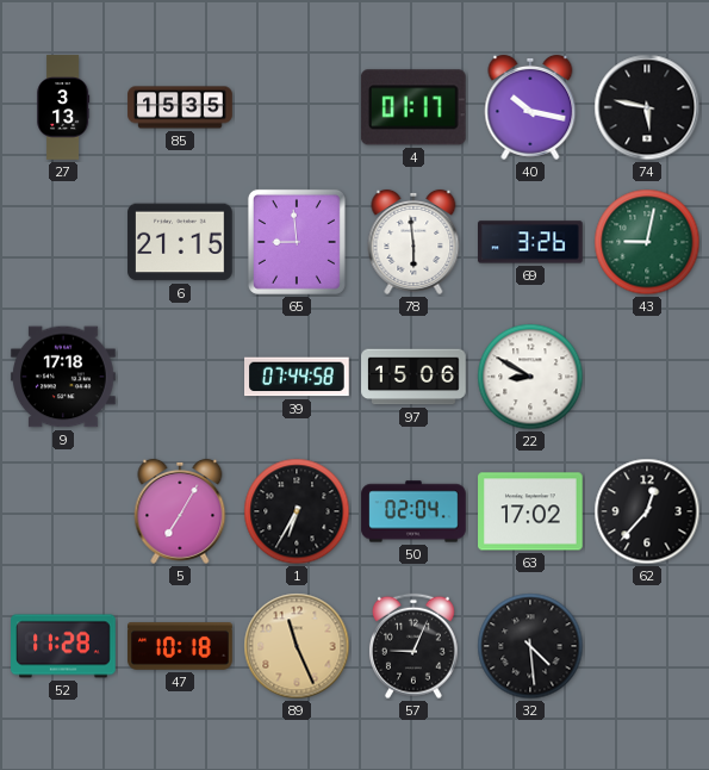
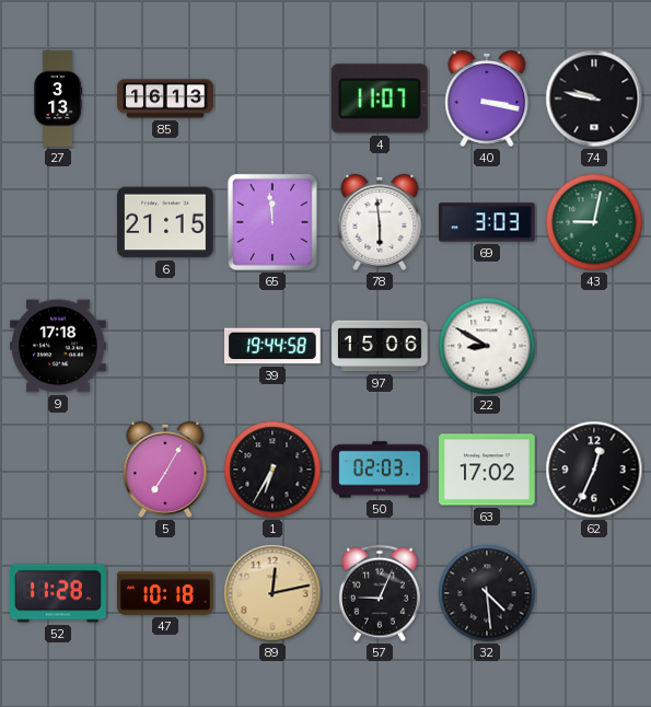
85: 15:35 -> 16:13
4: 01:17 -> 11:07
40: 10:17 -> 3:17
74: 5:47 -> 9:47
65: 8:59 -> 11:59
69: 3:26 -> 3:03
39: 07:44 -> 19:44
50: 02:04 -> 02:03
62: 12:37 -> 12:34
89: 11:26 -> 12:13
